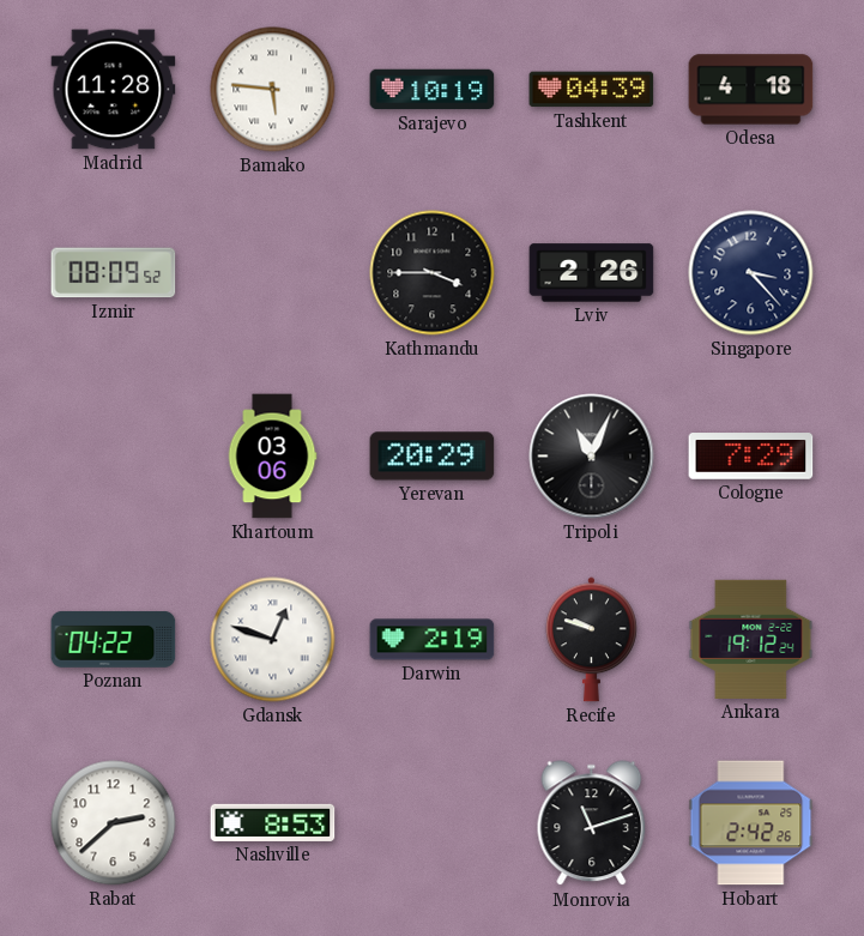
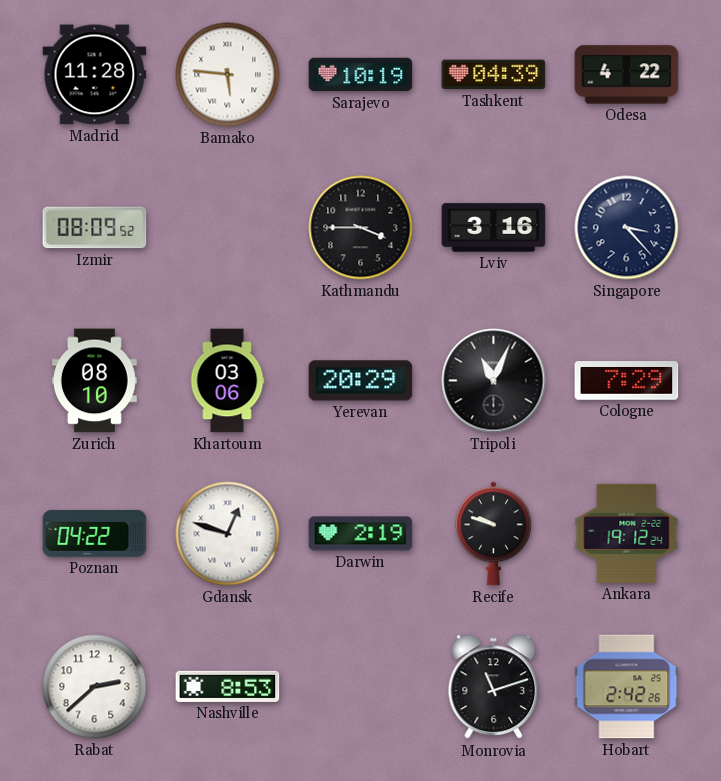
Odesa: 4:18 -> 4:22
Lviv: 2:26 -> 3:16
Zurich: none -> 08:10
